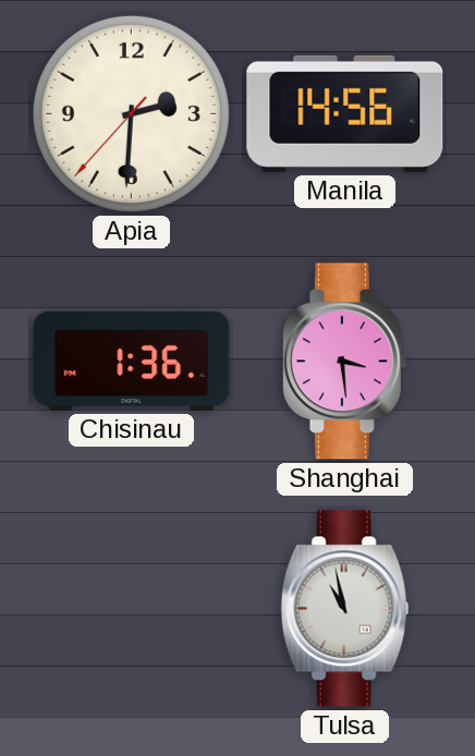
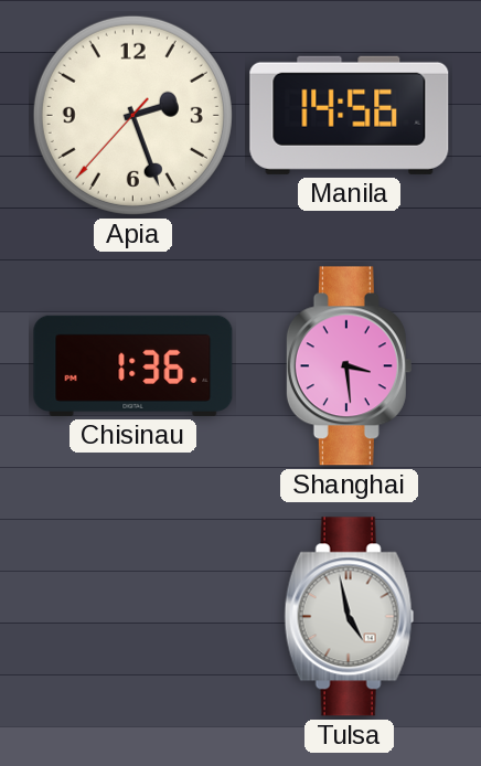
Apia: 2:30 -> 2:26
Tulsa: 10:58 -> 4:58
